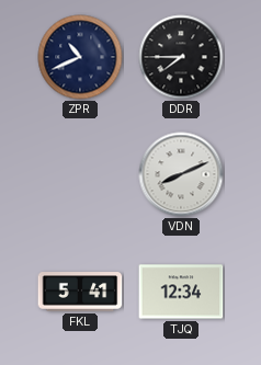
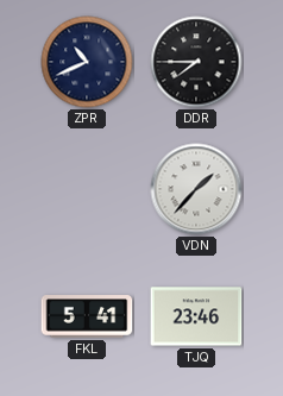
VDN: 8:11 -> 1:37
TJQ: 12:34 -> 23:46
